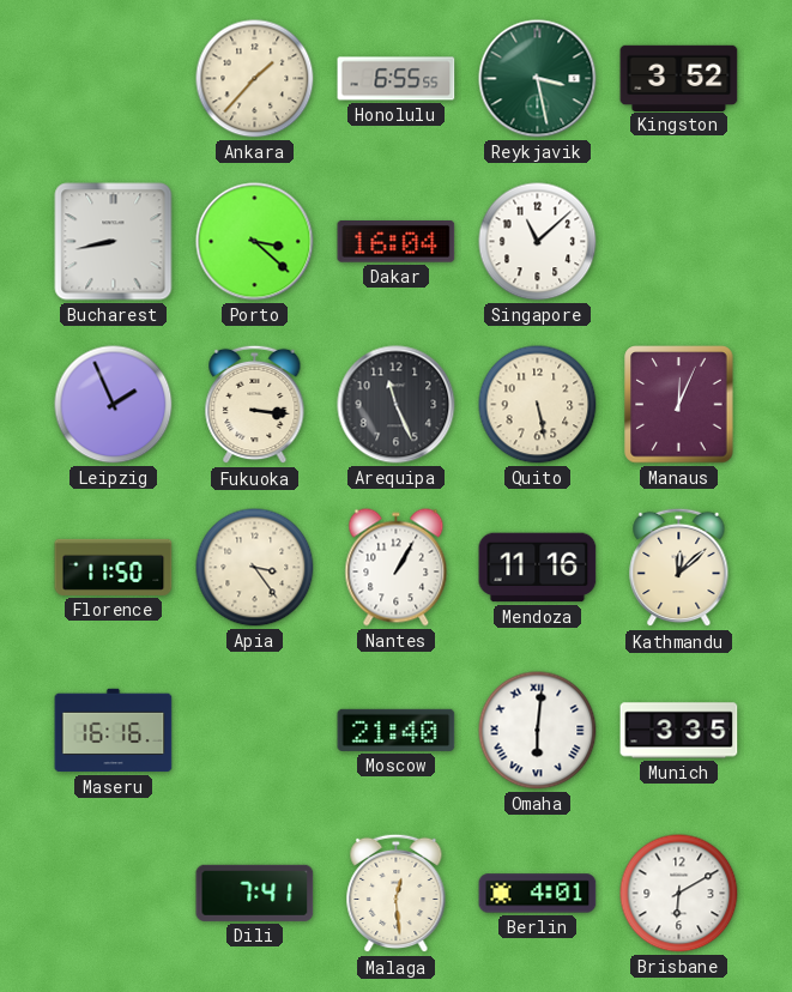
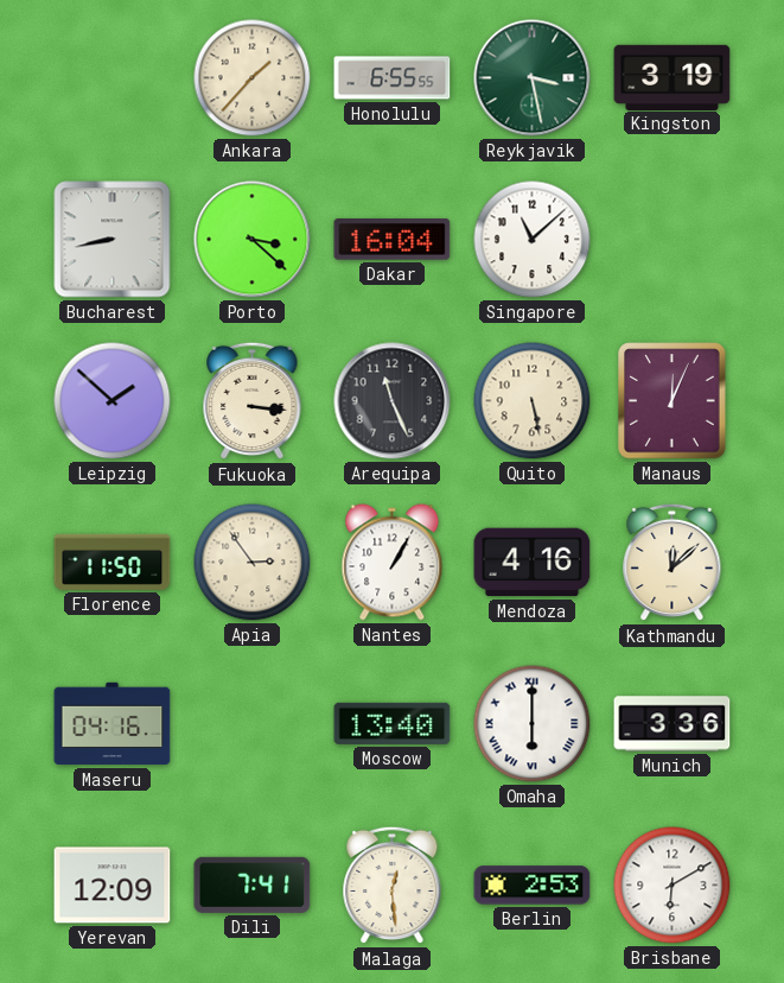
Kingston: 3:52 -> 3:19
Leipzig: 1:56 -> 1:52
Apia: 3:24 -> 2:54
Mendoza: 11:16 -> 4:16
Maseru: 16:16 -> 04:16
Moscow: 21:40 -> 13:40
Omaha: 6:01 -> 6:00
Munich: 3:35 -> 3:36
Yerevan: none -> 12:09
Berlin: 4:01 -> 2:53
